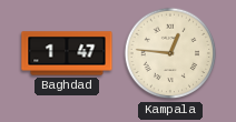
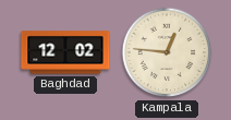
Baghdad: 1:47 -> 12:02
